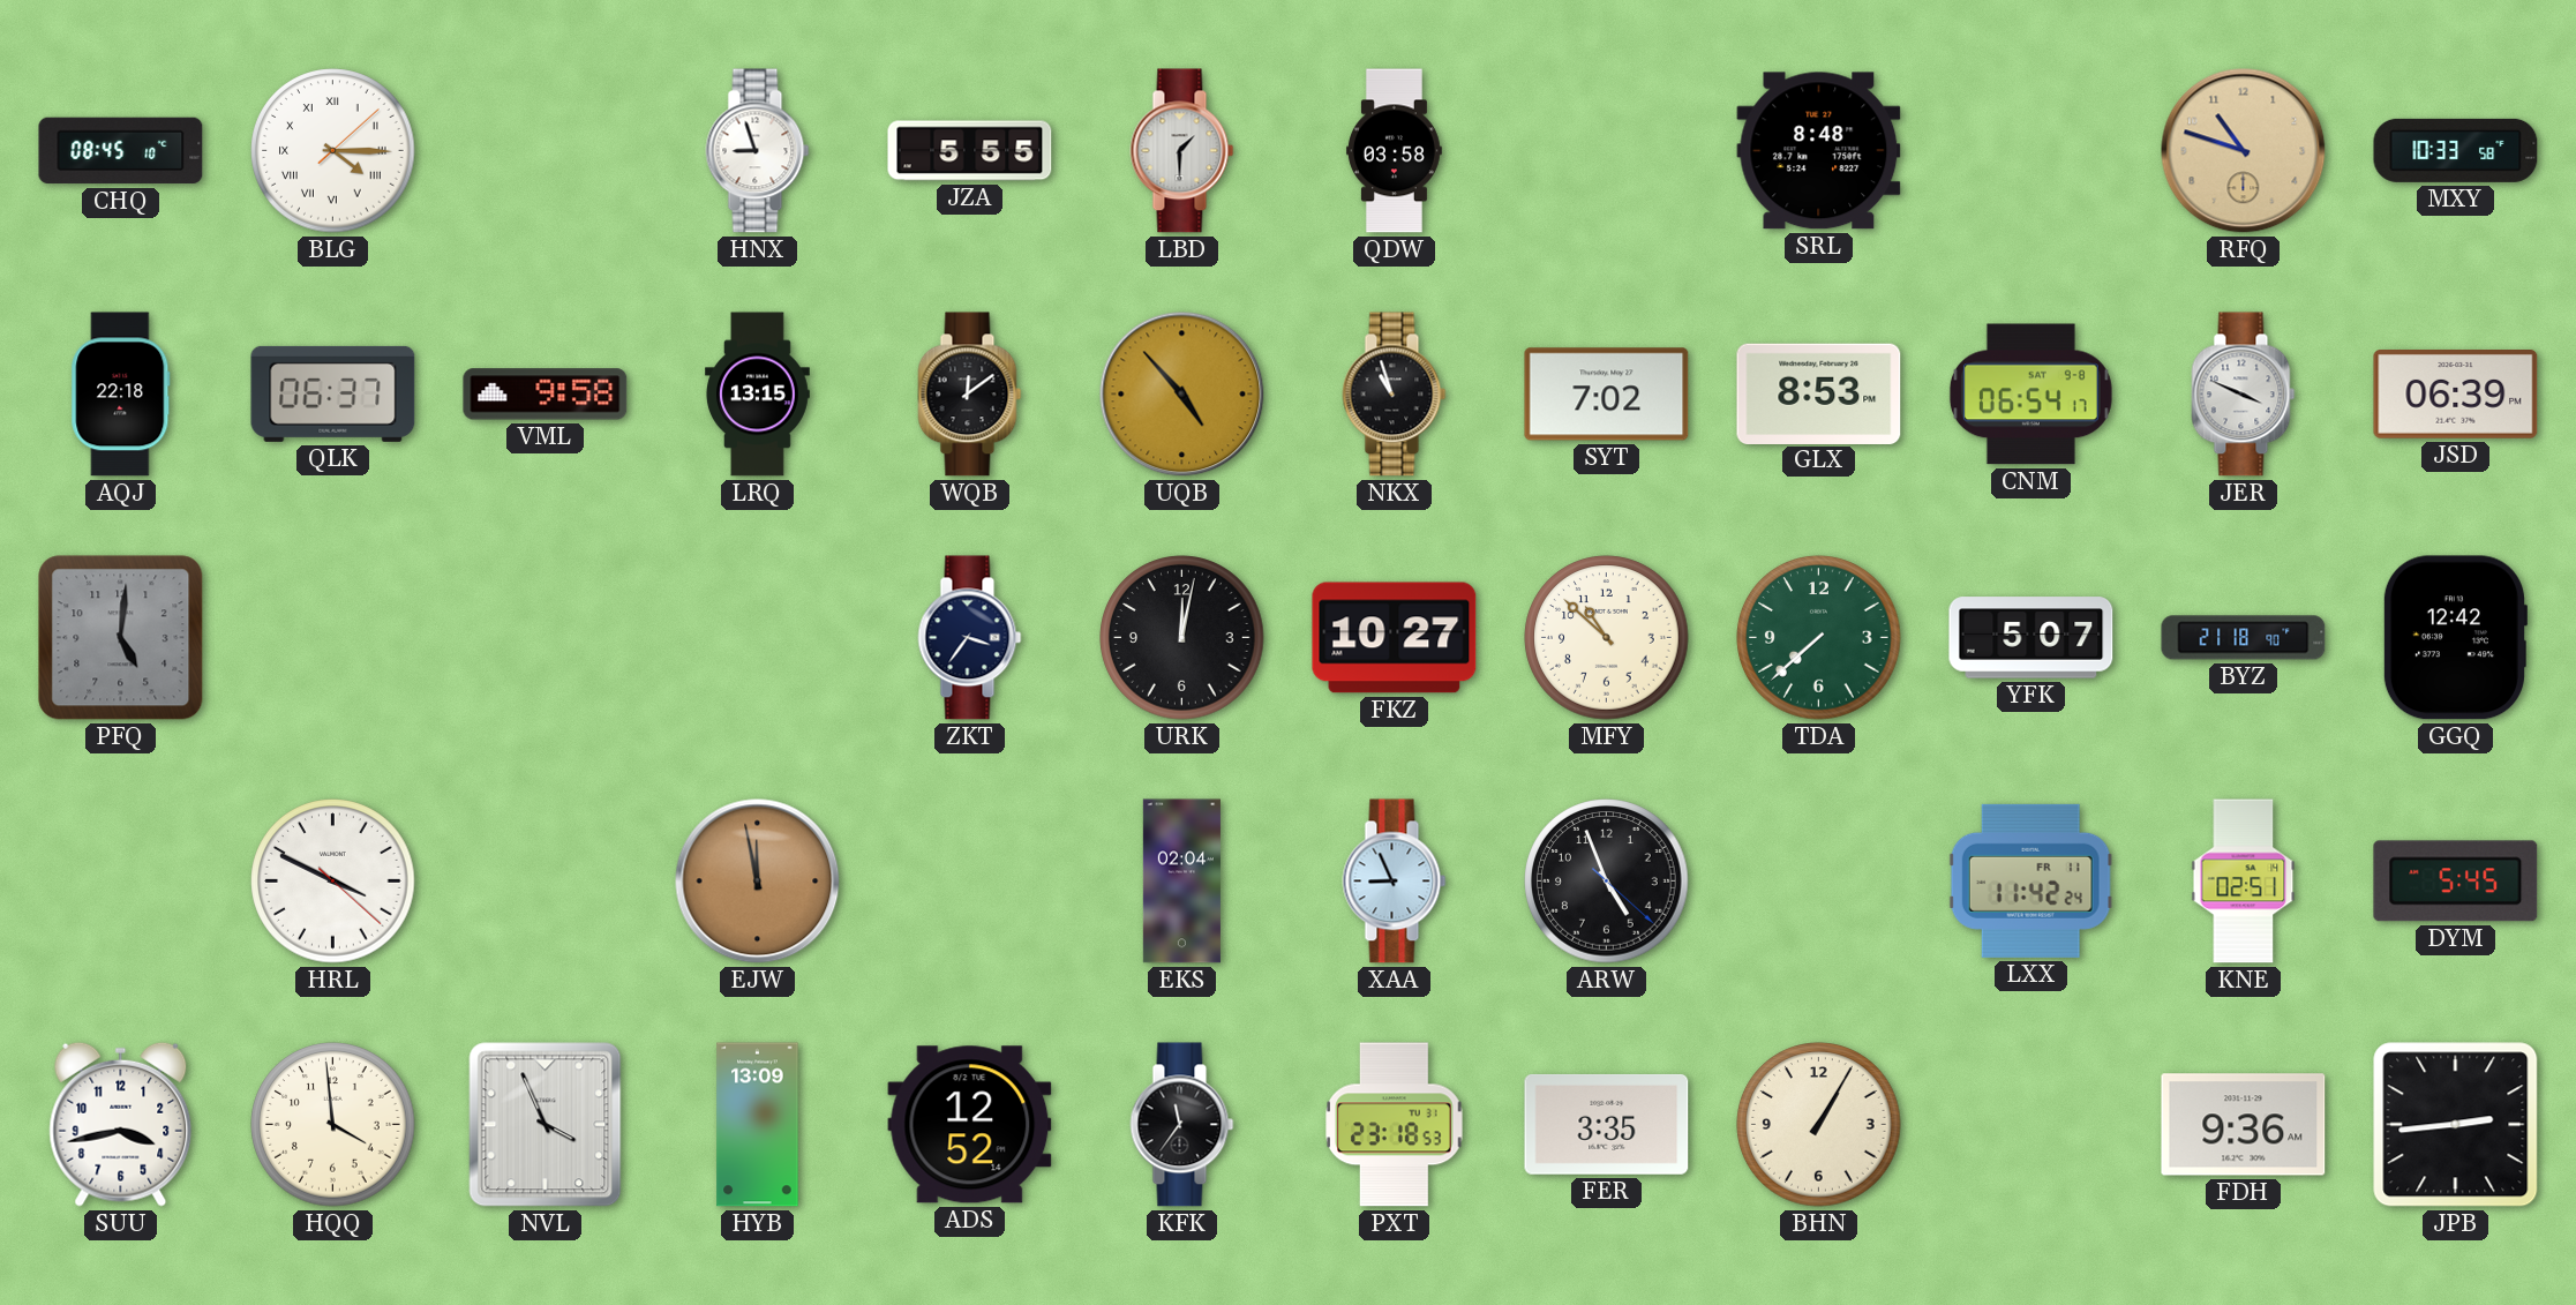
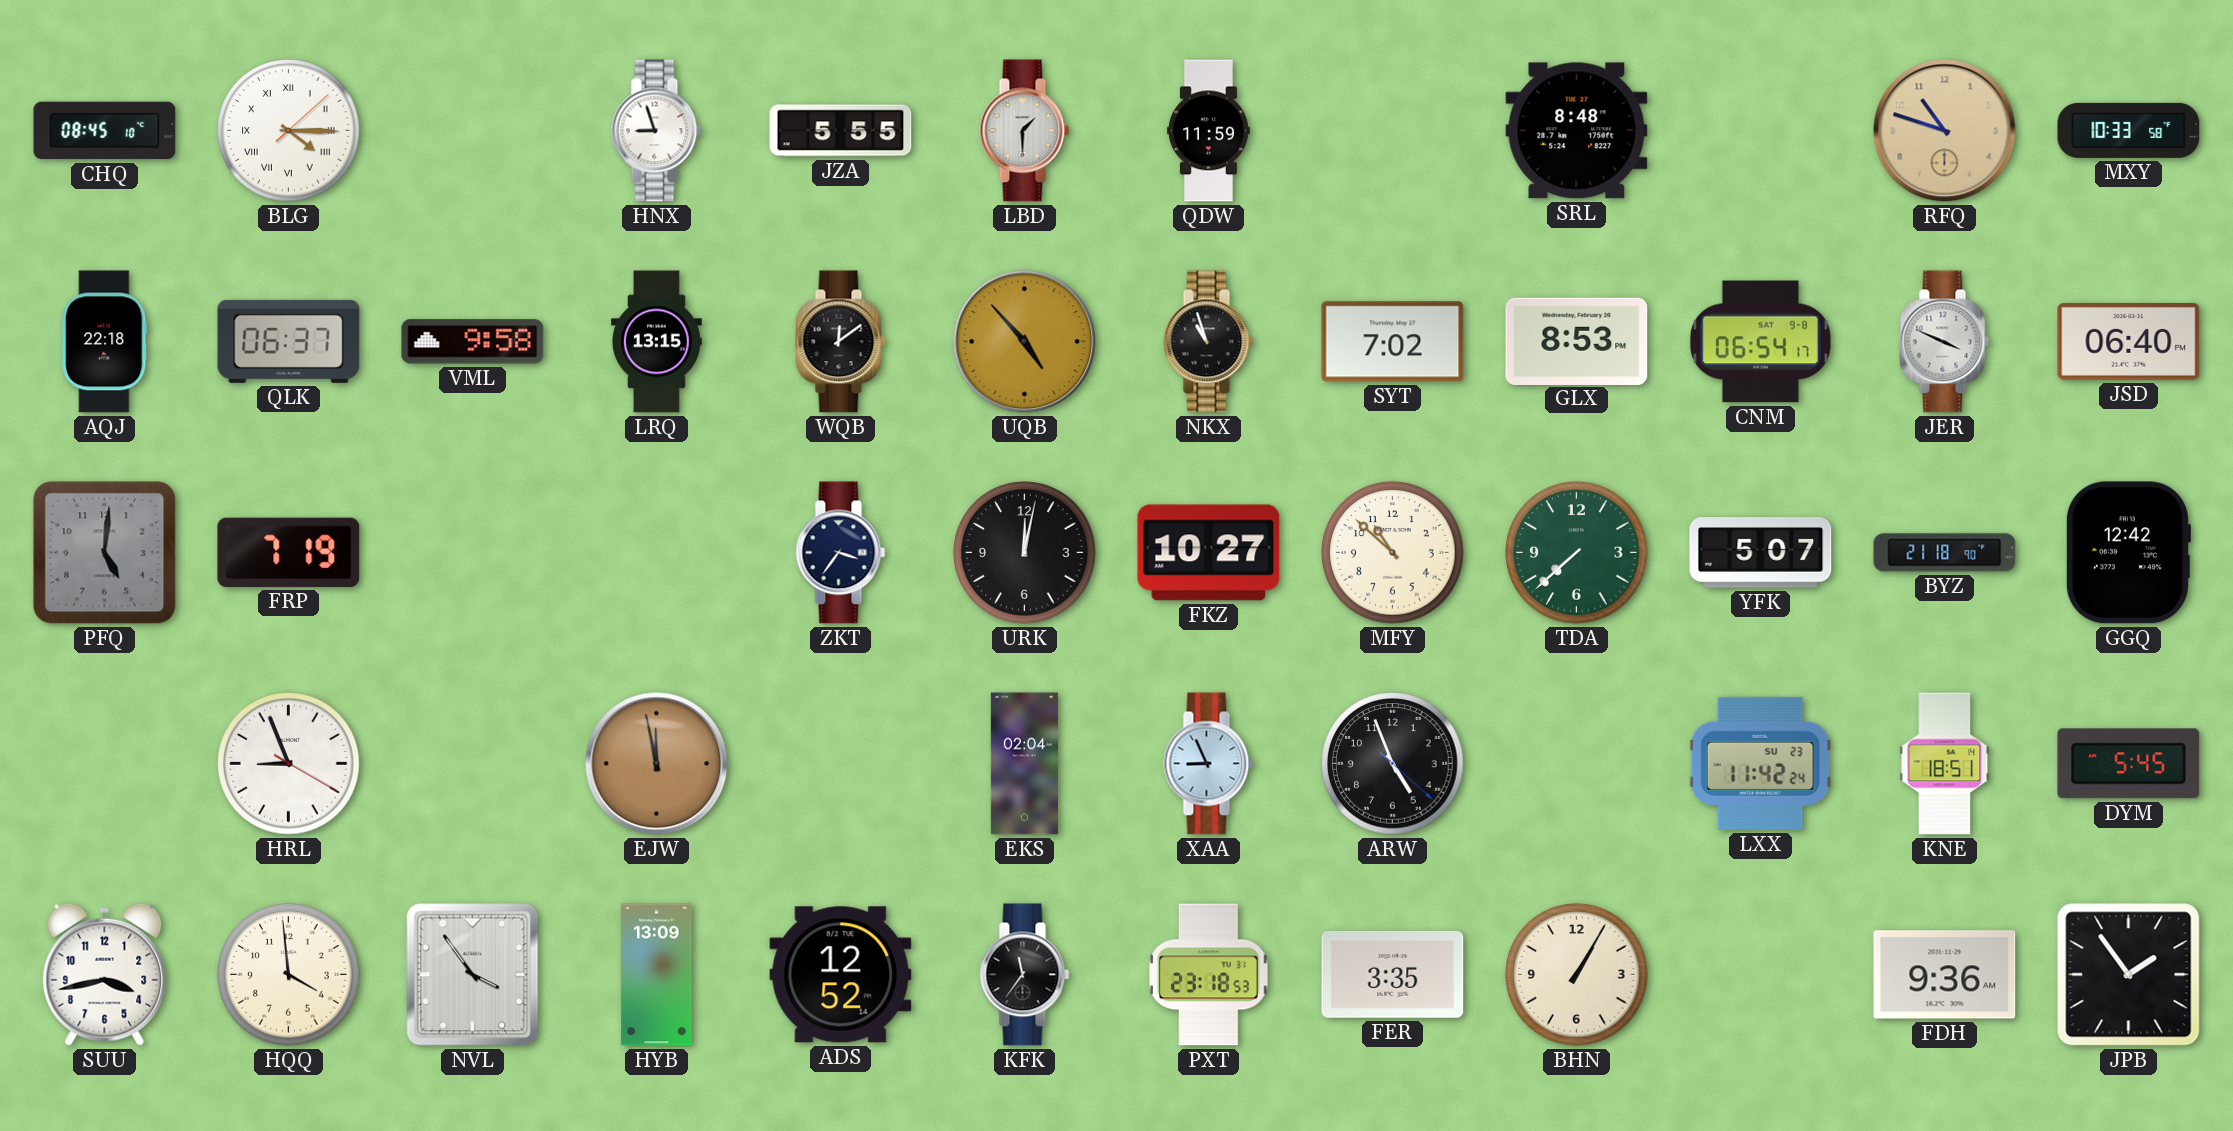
QDW: 03:58 -> 11:59
JSD: 06:39 -> 06:40
FRP: none -> 7:19
HRL: 3:49 -> 8:56
LXX date: FR 11 -> SU 23
KNE: 02:51 -> 18:51
NVL: 3:56 -> 3:54
JPB: 2:44 -> 1:54
